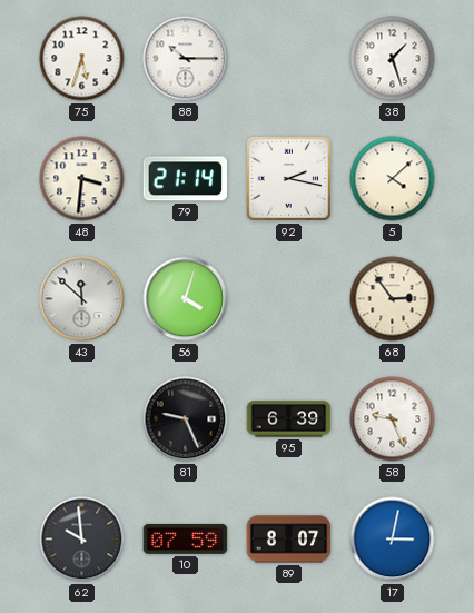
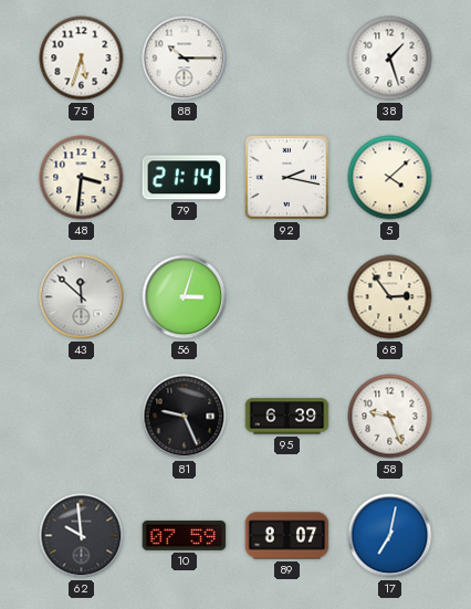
56: 4:03 -> 3:03
17: 3:02 -> 7:02
